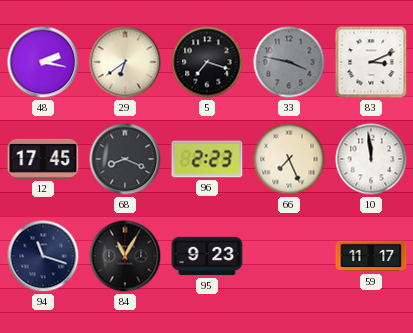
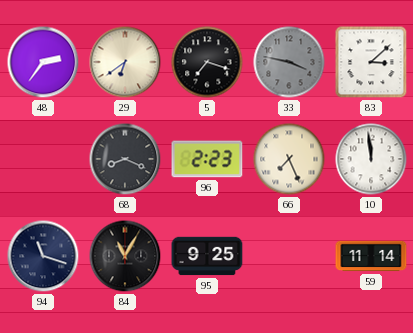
48: 2:17 -> 2:36
83: 3:11 -> 3:08
12: 17:45 -> none
95: 9:23 -> 9:25
59: 11:17 -> 11:14
